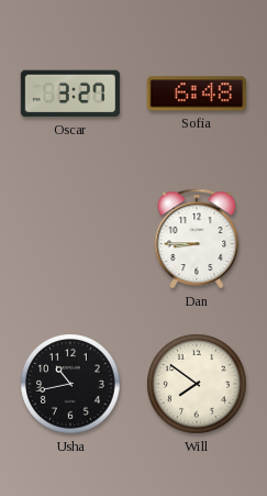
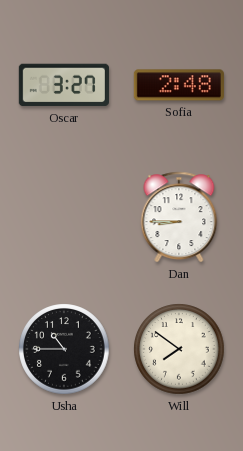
Sofia: 6:48 -> 2:48
Usha: 10:43 -> 10:45
